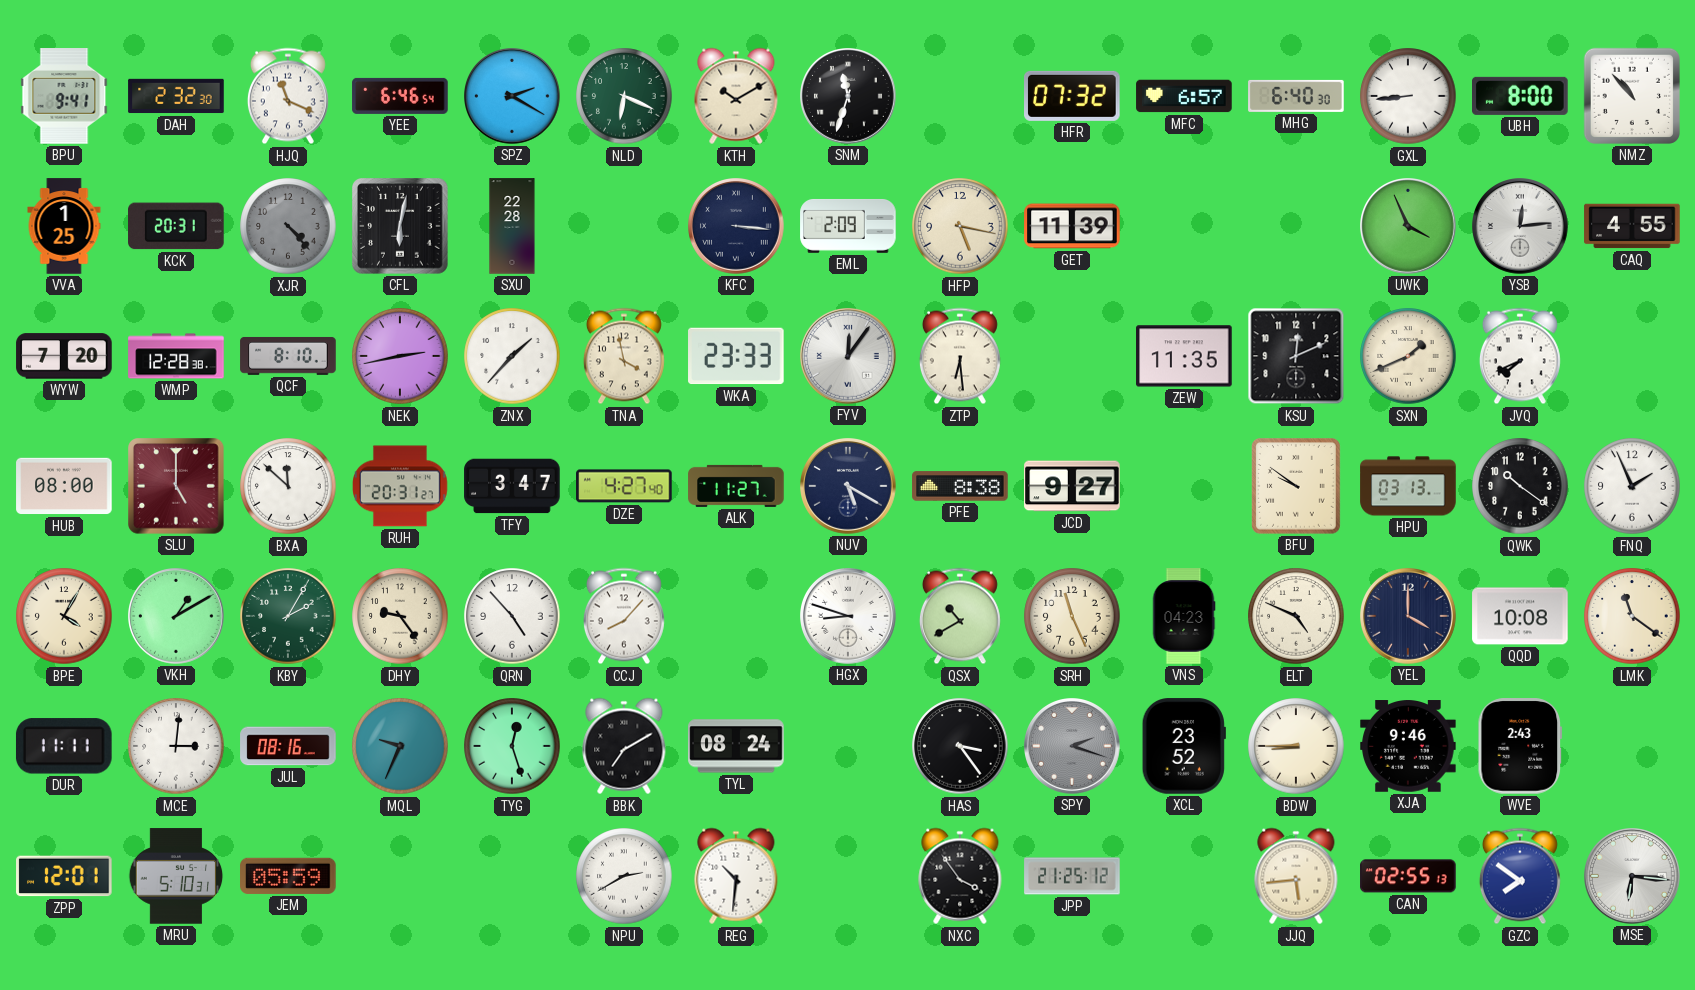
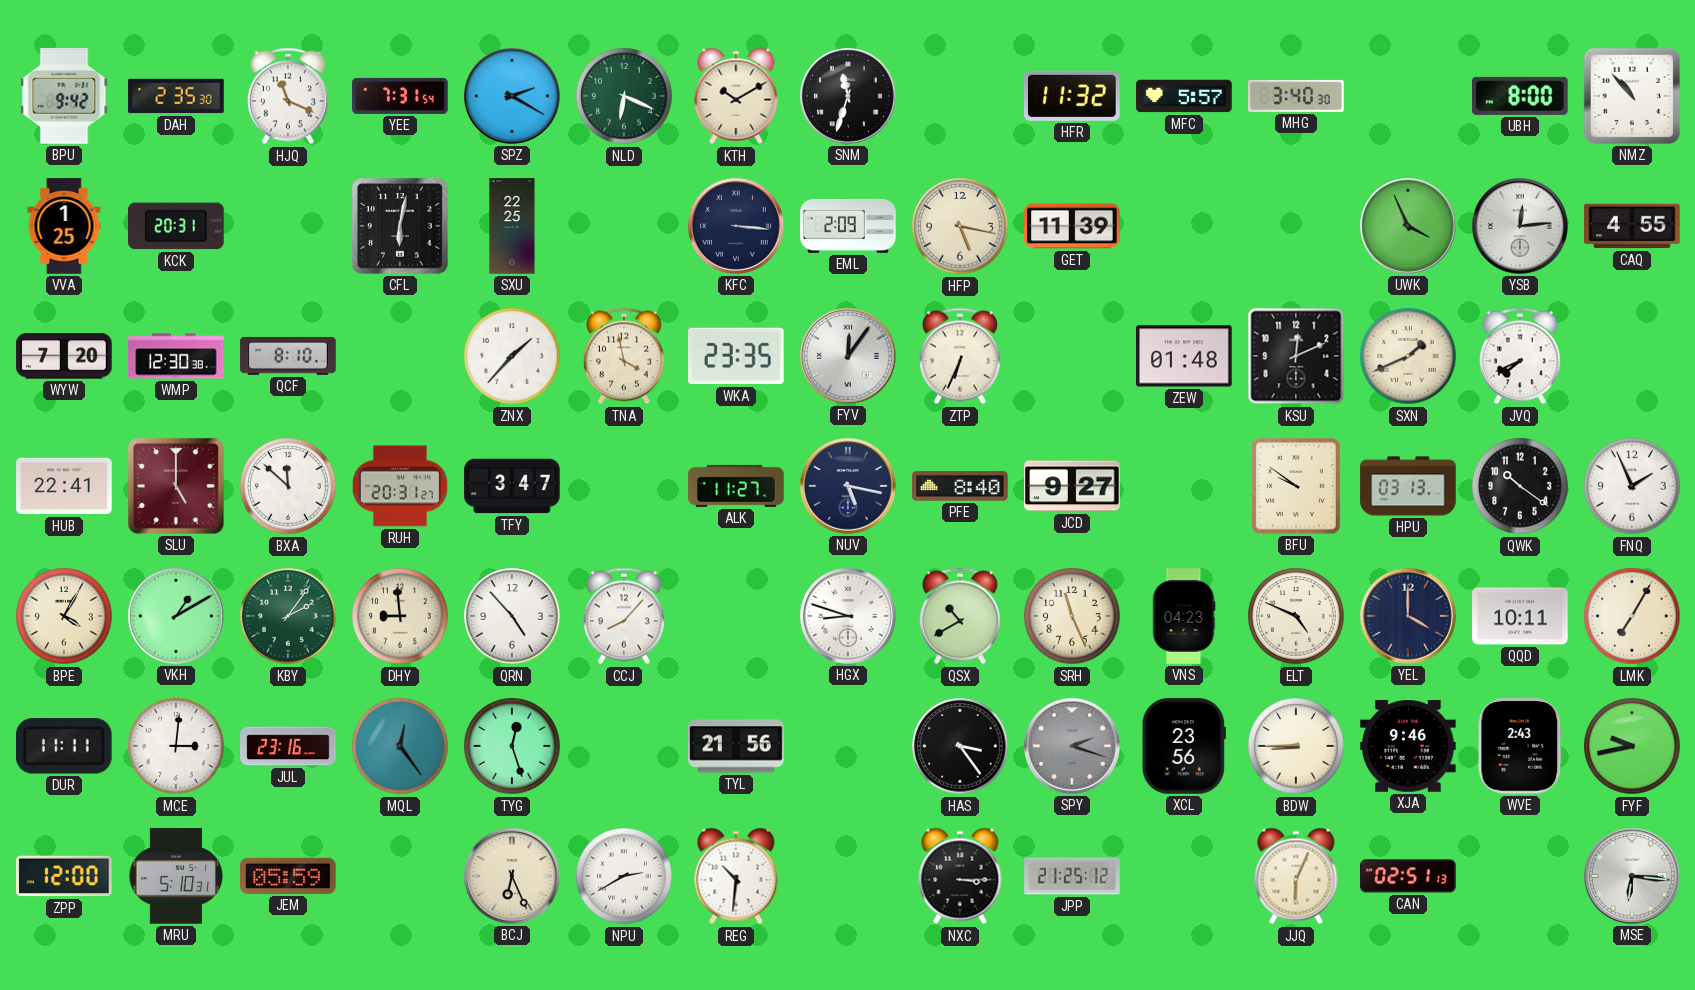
BPU: 9:41 -> 9:42
DAH: 2:32 -> 2:35
YEE: 6:46 -> 7:31
HFR: 07:32 -> 11:32
MFC: 6:57 -> 5:57
MHG: 6:40 -> 3:40
GXL: 8:44 -> none
XJR: 4:23 -> none
SXU: 22:28 -> 22:25
WMP: 12:28 -> 12:30
NEK: 2:43 -> none
WKA: 23:33 -> 23:35
ZTP: 6:29 -> 6:34
ZEW: 11:35 -> 01:48
HUB: 08:00 -> 22:41
DZE: 4:27 -> none
NUV: 5:20 -> 5:17
PFE: 8:38 -> 8:40
KBY: 2:05 -> 2:06
DHY: 9:24 -> 8:59
QQD: 10:08 -> 10:11
LMK: 11:21 -> 7:05
JUL: 08:16 -> 23:16
MQL: 9:34 -> 12:24
BBK: 7:10 -> none
TYL: 08:24 -> 21:56
XCL: 23:52 -> 23:56
FYF: none -> 9:43
ZPP: 12:01 -> 12:00
BCJ: none -> 6:26
NXC: 3:54 -> 3:15
JJQ: 5:44 -> 6:04
CAN: 02:55 -> 02:51
GZC: 7:51 -> none
